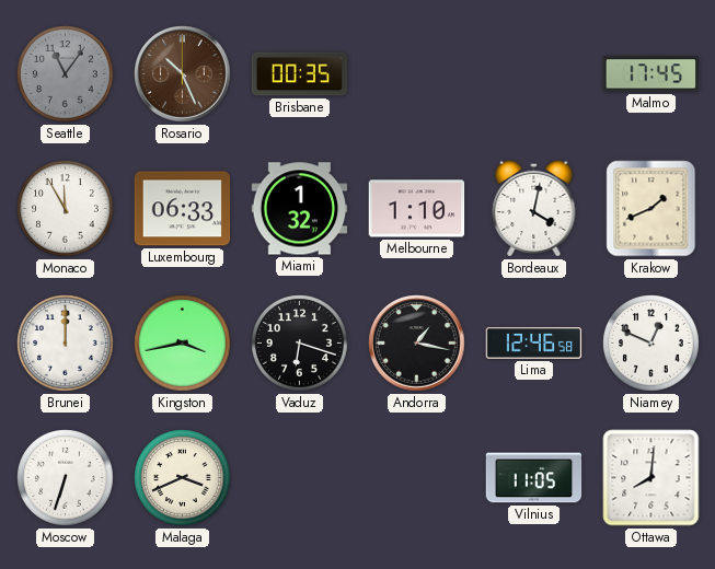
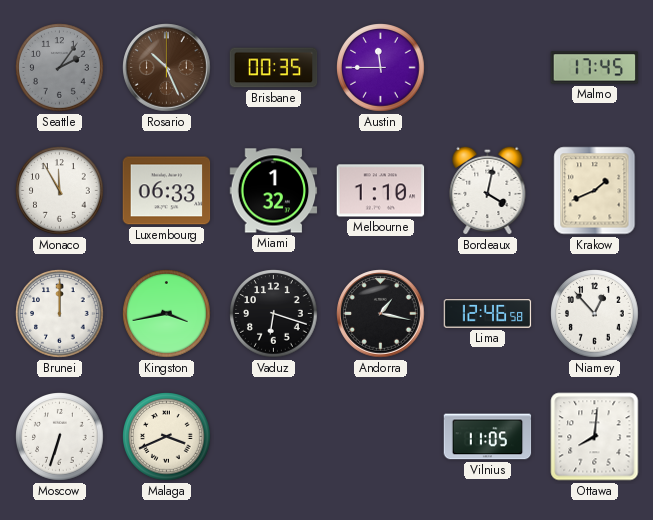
Seattle: 11:06 -> 2:06
Austin: none -> 11:45
Niamey: 12:49 -> 12:53
